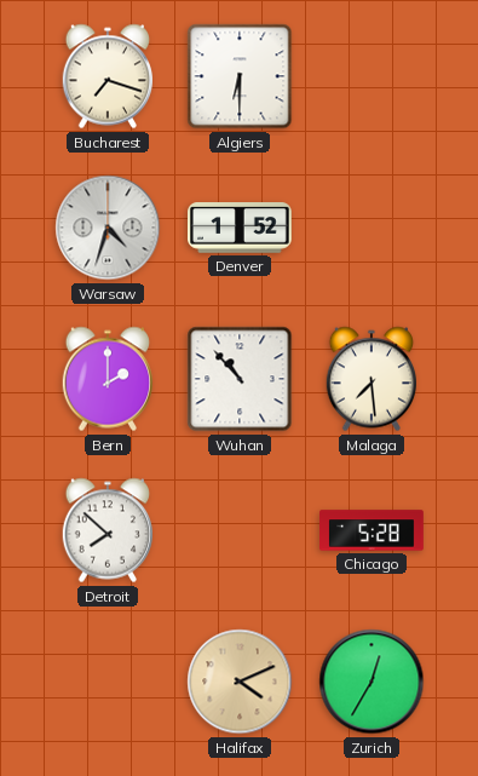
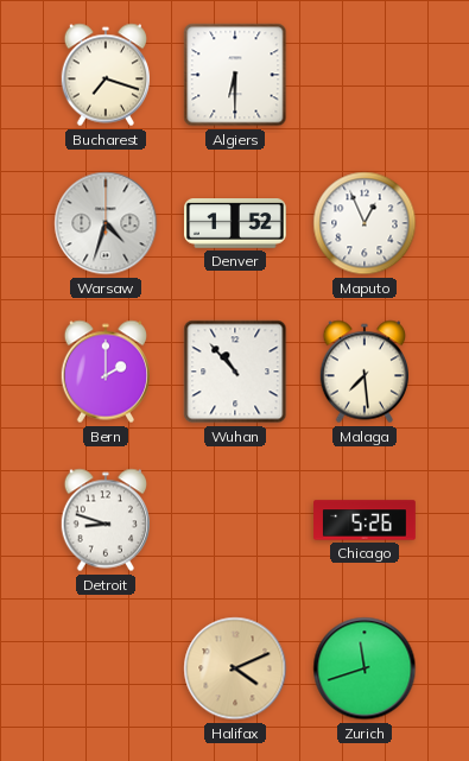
Maputo: none -> 12:56
Detroit: 7:52 -> 8:48
Chicago: 5:28 -> 5:26
Zurich: 12:35 -> 11:42
